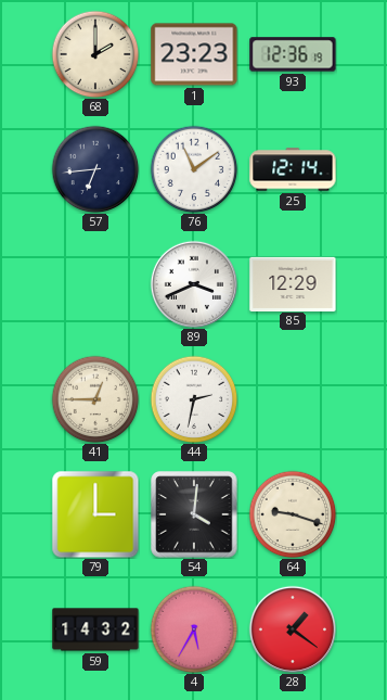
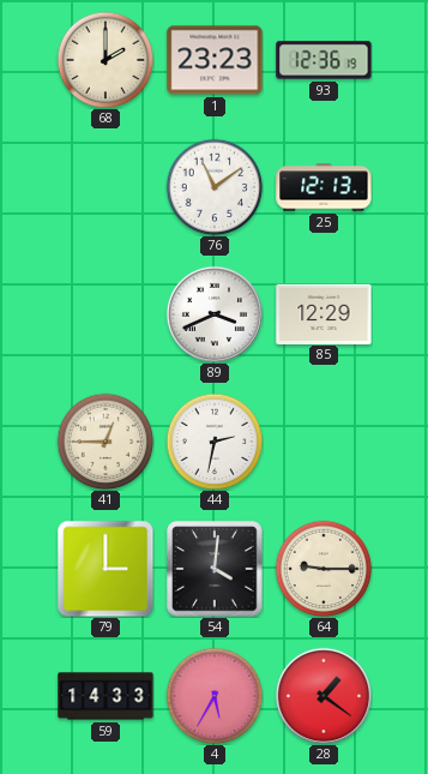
57: 6:44 -> none
25: 12:14 -> 12:13
64: 9:18 -> 9:15
59: 14:32 -> 14:33
